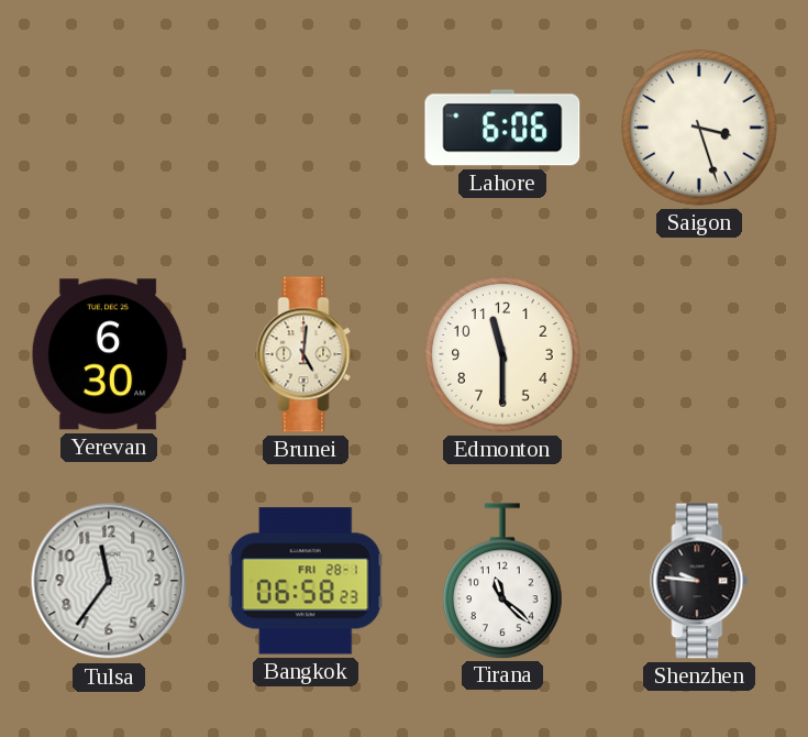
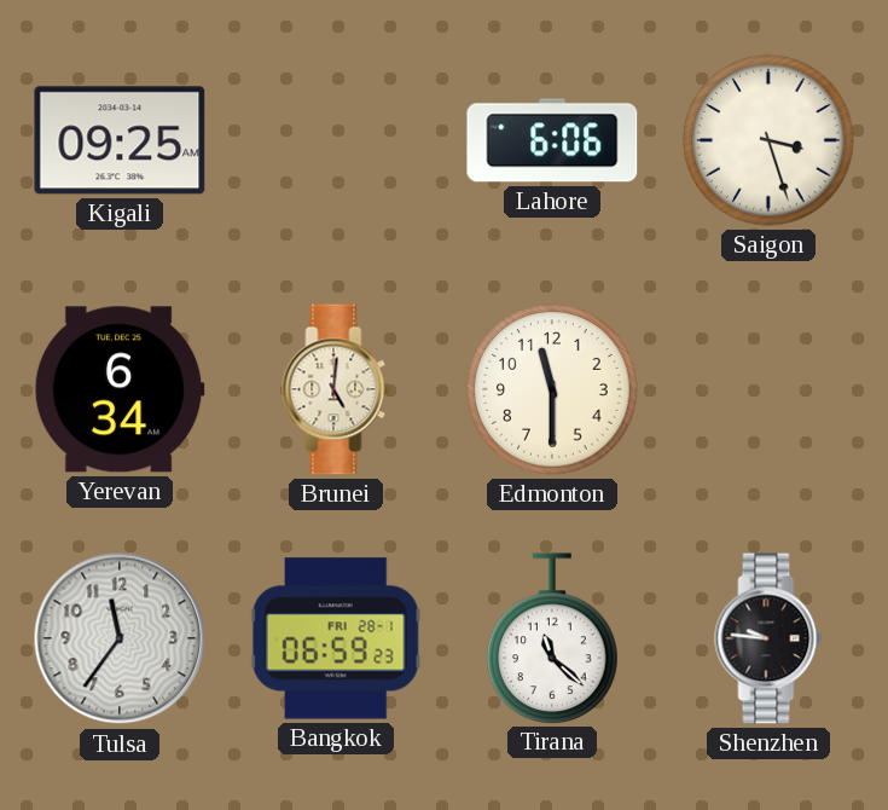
Kigali: none -> 09:25
Yerevan: 6:30 -> 6:34
Bangkok: 06:58 -> 06:59
